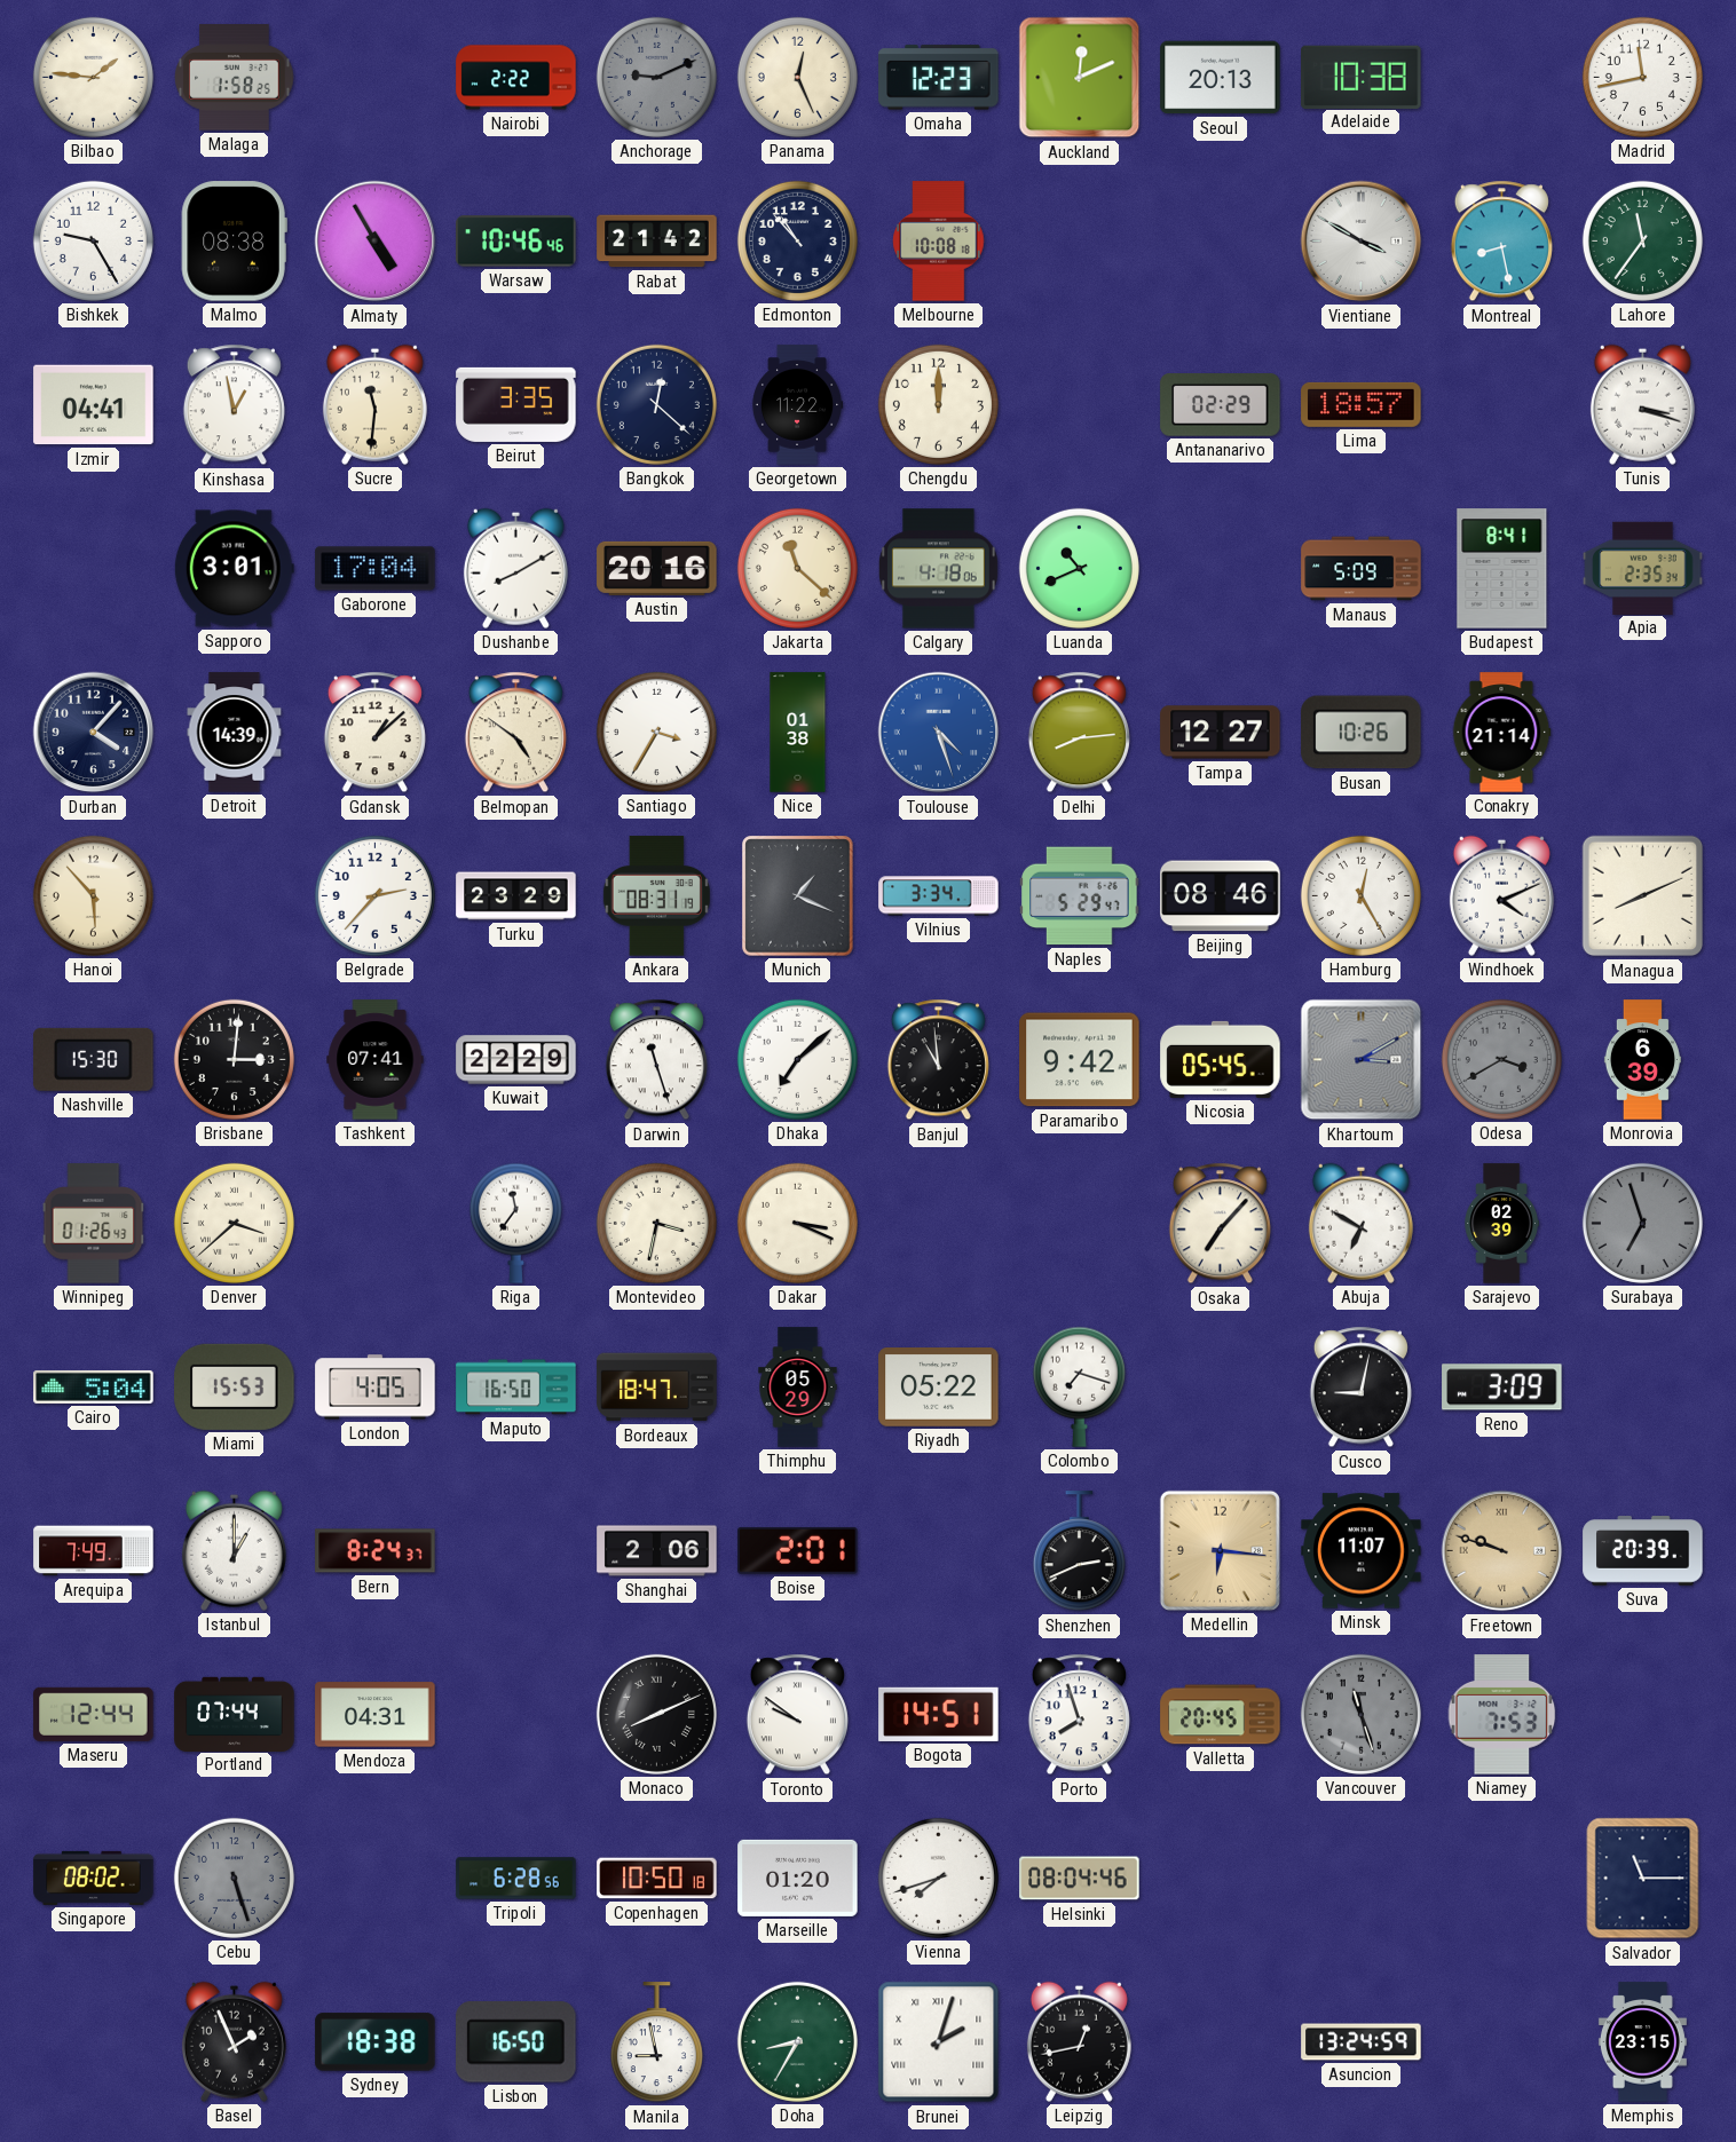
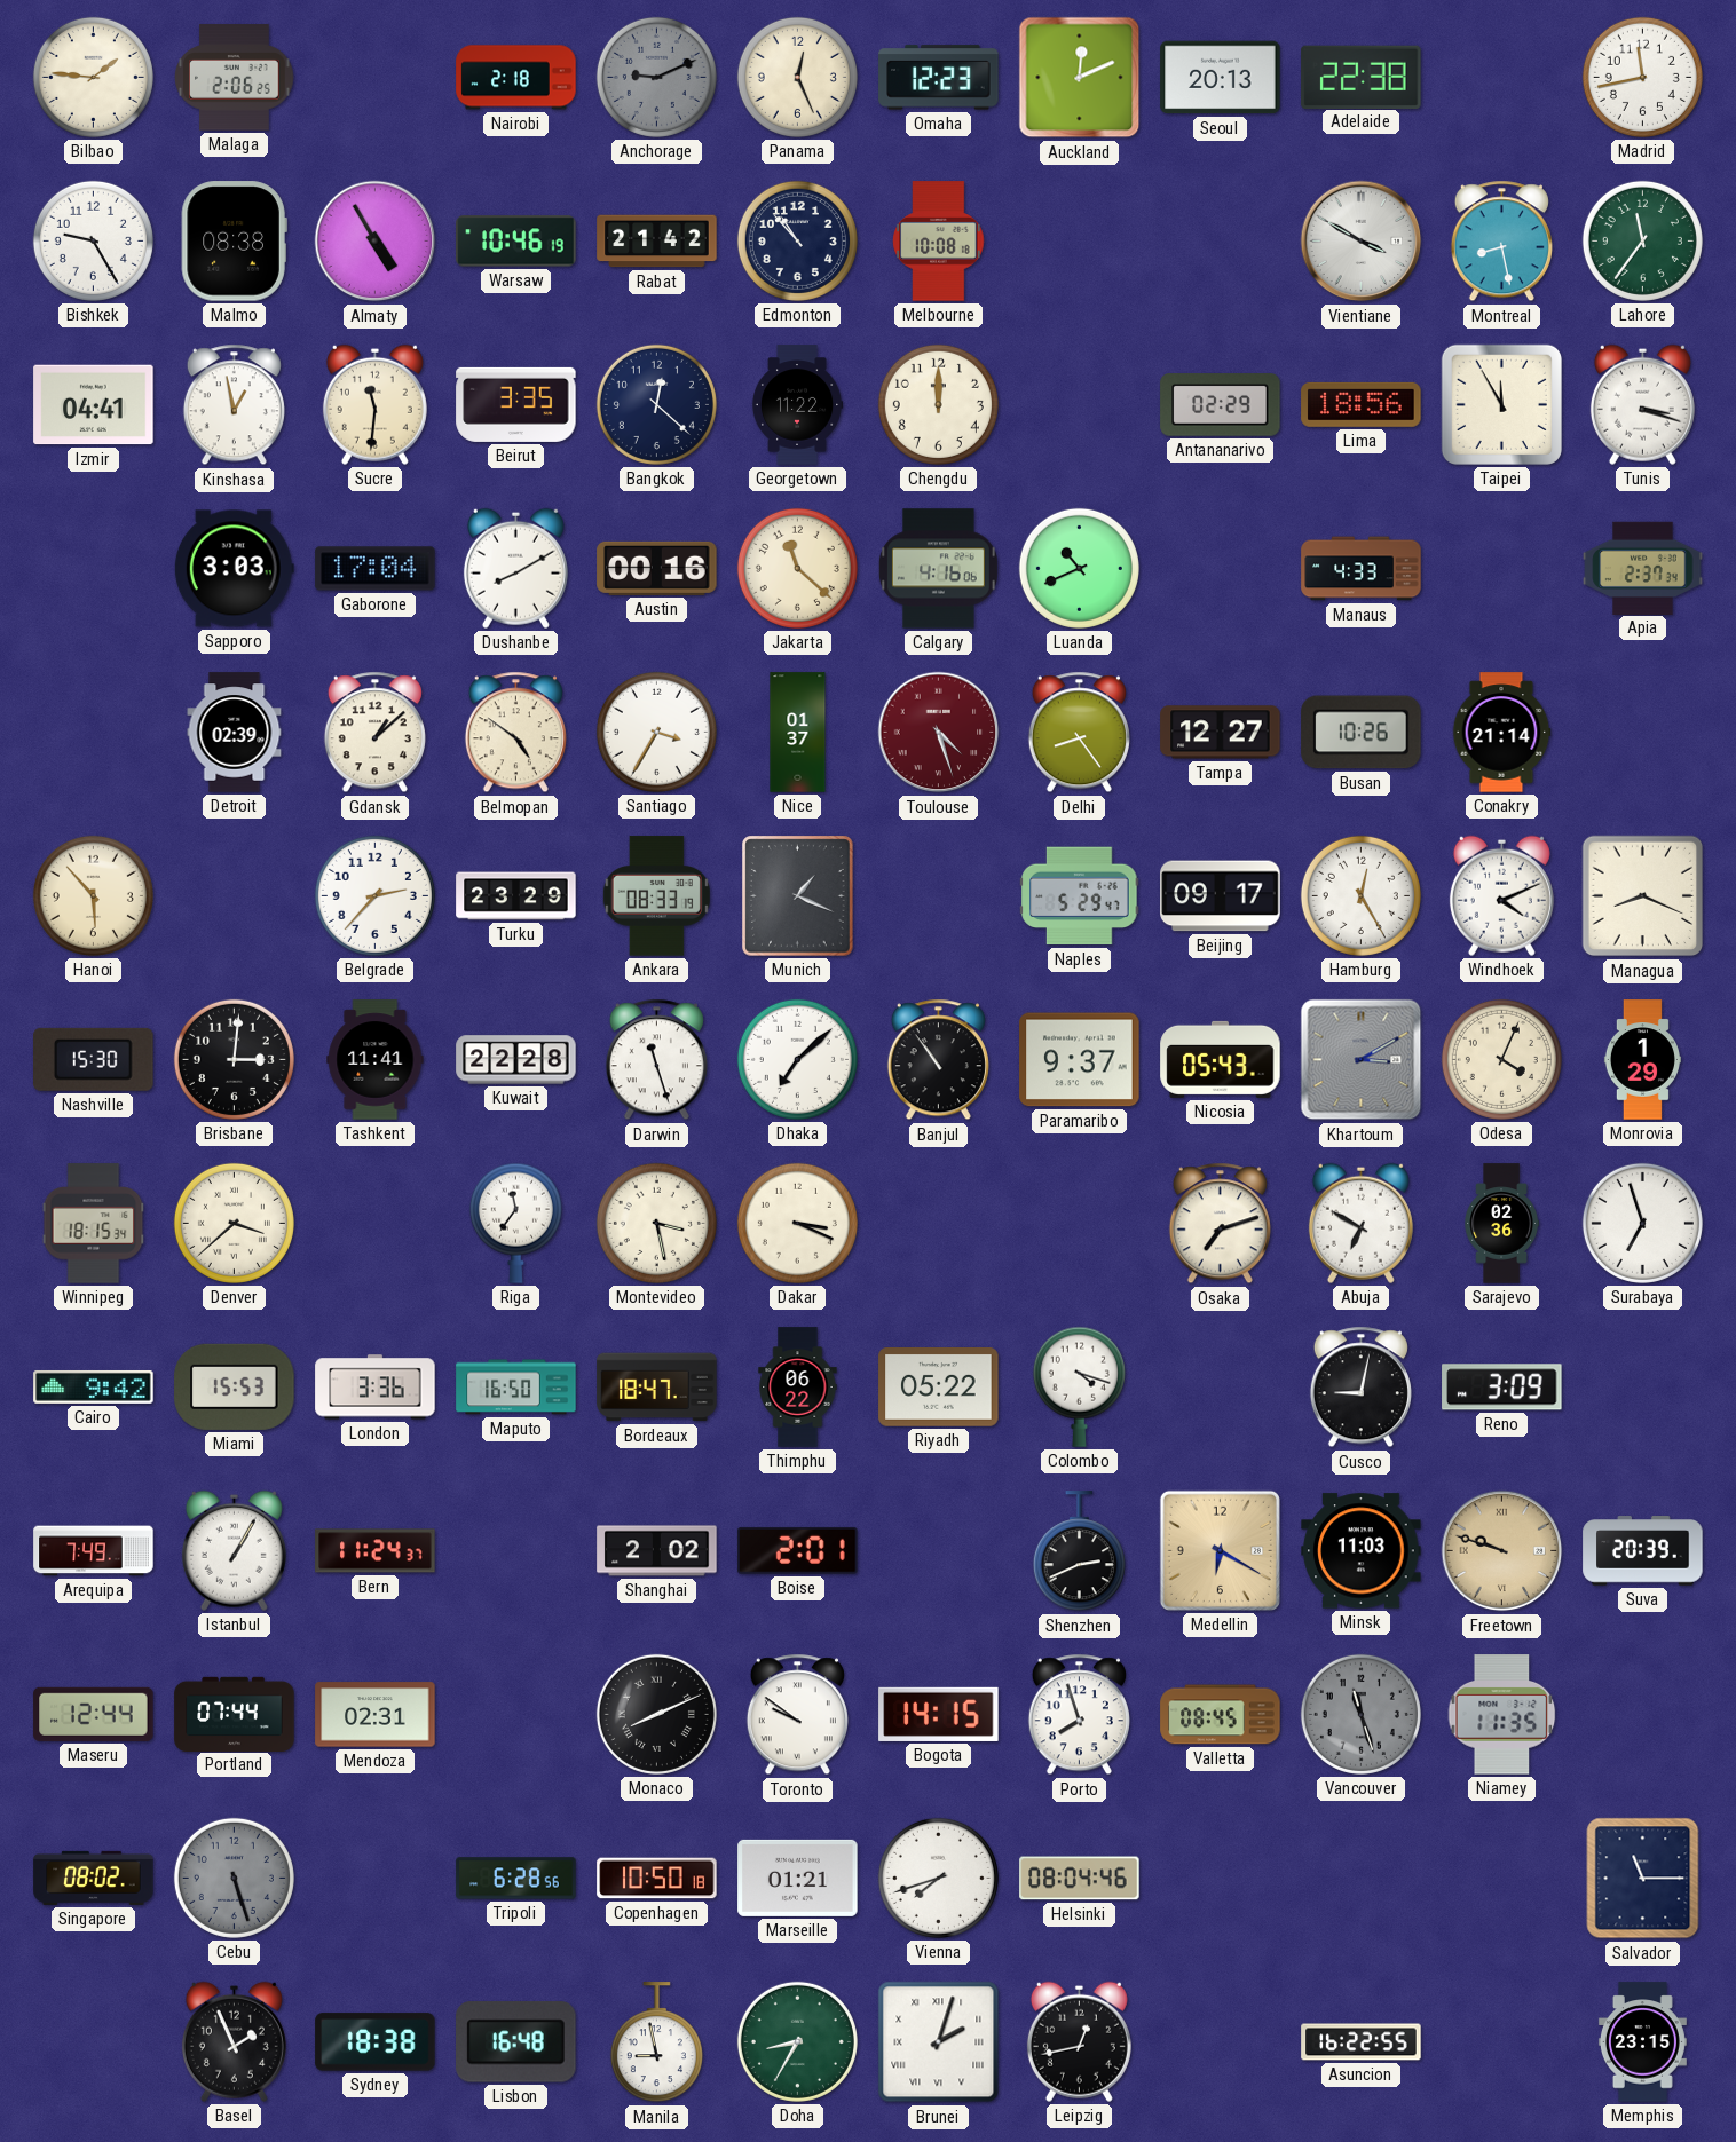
Malaga: 1:58 -> 2:06
Nairobi: 2:22 -> 2:18
Adelaide: 10:38 -> 22:38
Warsaw: 10:46:46 -> 10:46:19
Lima: 18:57 -> 18:56
Taipei: none -> 11:55
Sapporo: 3:01 -> 3:03
Austin: 20:16 -> 00:16
Calgary: 4:18 -> 4:16
Manaus: 5:09 -> 4:33
Budapest: 8:41 -> none
Apia: 2:35 -> 2:37
Durban: 4:07 -> none
Detroit: 14:39 -> 02:39
Nice: 01:38 -> 01:37
Toulouse dial: blue -> burgundy
Delhi: 8:14 -> 8:24
Ankara: 08:31 -> 08:33
Vilnius: 3:34 -> none
Beijing: 08:46 -> 09:17
Managua: 8:11 -> 8:19
Tashkent: 07:41 -> 11:41
Kuwait: 22:29 -> 22:28
Banjul: 10:59 -> 10:54
Paramaribo: 9:42 -> 9:37
Nicosia: 05:45 -> 05:43
Odesa: 3:40 -> 4:04
Odesa dial: grey -> cream
Monrovia: 6:39 -> 1:29
Winnipeg: 01:26 -> 18:15
Montevideo: 3:32 -> 3:28
Osaka: 7:07 -> 7:12
Sarajevo: 02:39 -> 02:36
Surabaya dial: grey -> white
Cairo: 5:04 -> 9:42
London: 4:05 -> 3:36
Thimphu: 05:29 -> 06:22
Colombo: 7:18 -> 4:18
Istanbul: 1:00 -> 1:05
Bern: 8:24 -> 11:24
Shanghai: 2:06 -> 2:02
Medellin: 6:16 -> 6:20
Minsk: 11:07 -> 11:03
Mendoza: 04:31 -> 02:31
Bogota: 14:51 -> 14:15
Valletta: 20:45 -> 08:45
Niamey: 7:53 -> 11:35
Marseille: 01:20 -> 01:21
Lisbon: 16:50 -> 16:48
Asuncion: 13:24 -> 16:22
